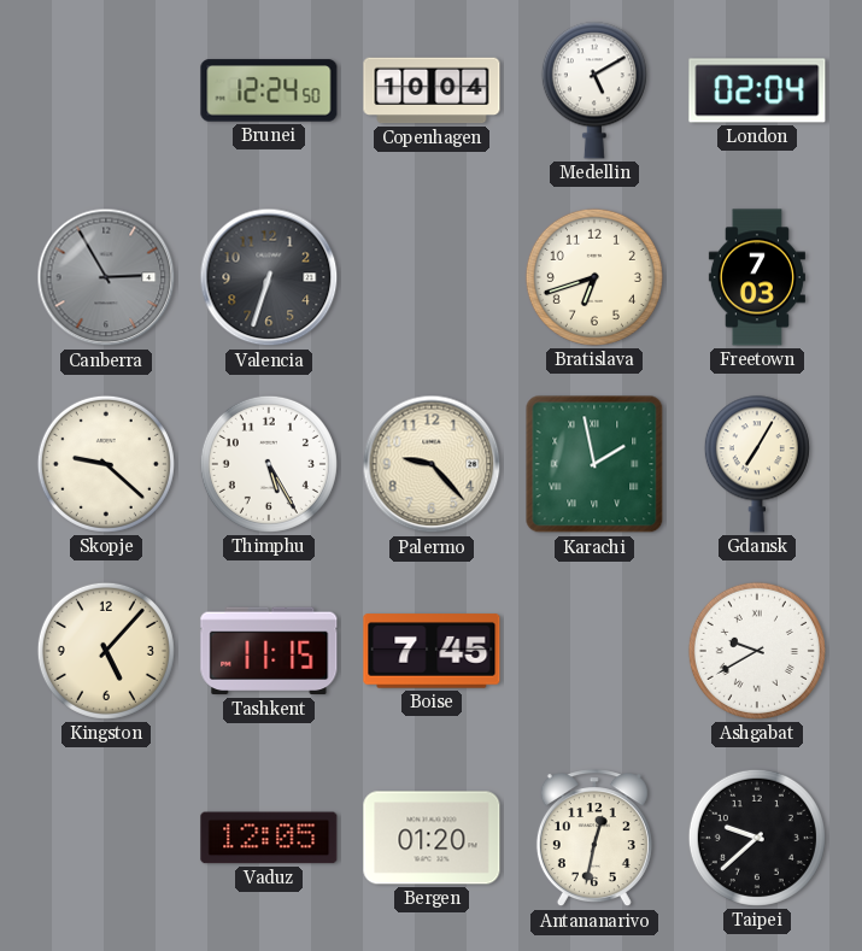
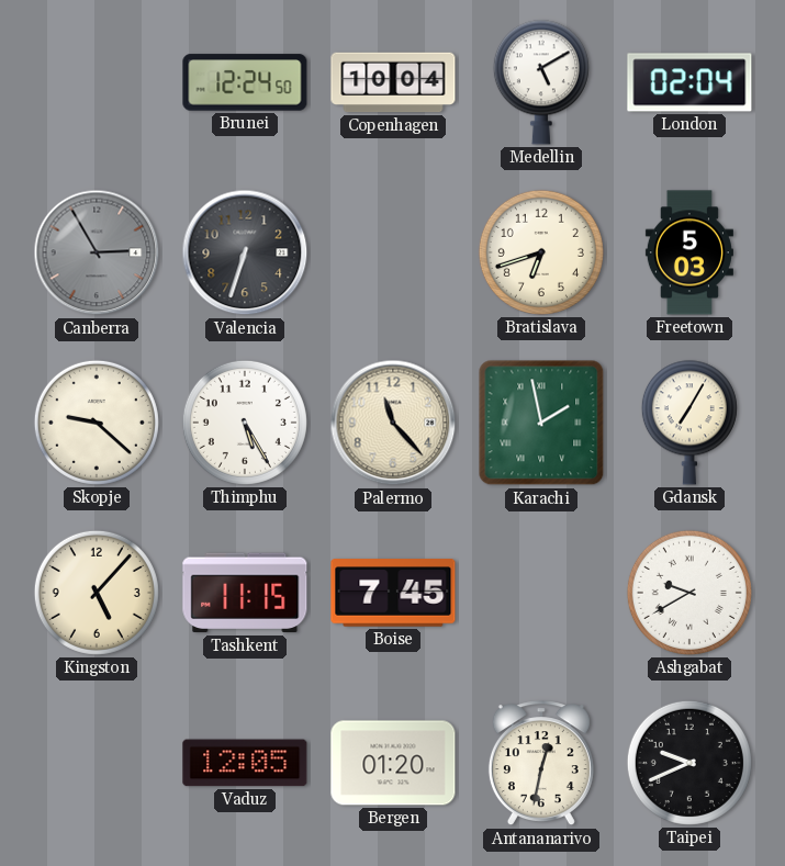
Freetown: 7:03 -> 5:03
Palermo: 9:23 -> 11:23
Taipei: 9:38 -> 9:41
